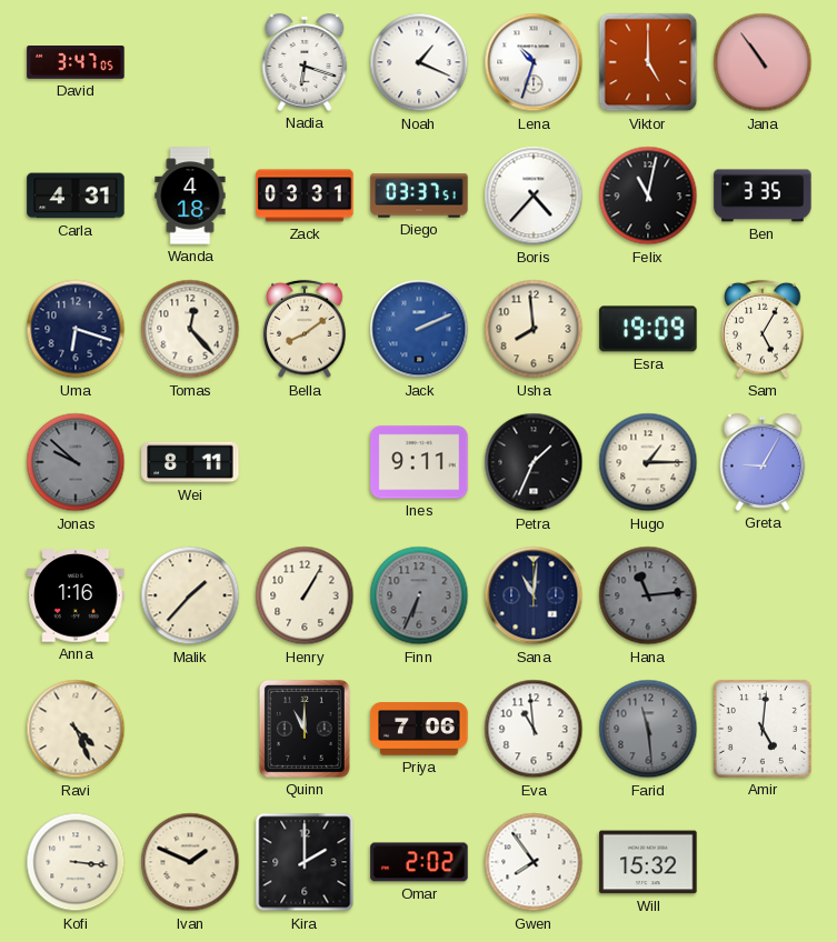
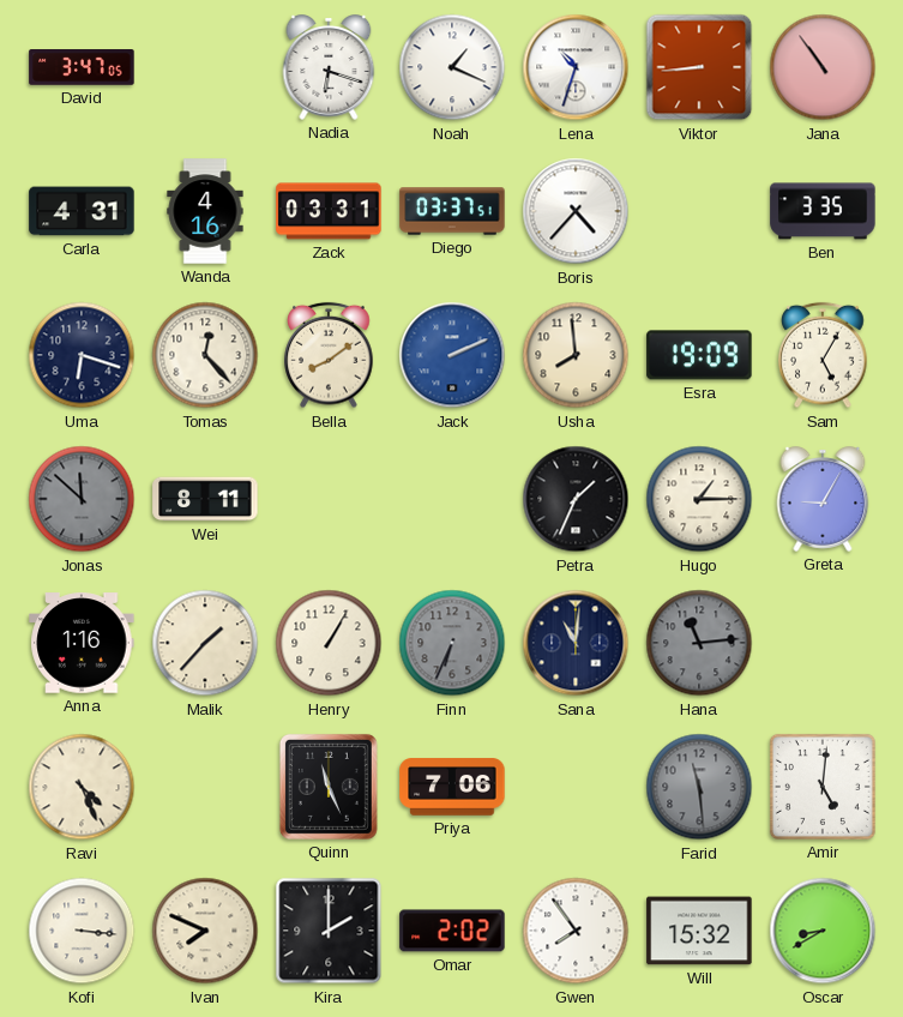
Viktor: 5:00 -> 8:44
Wanda: 4:18 -> 4:16
Felix: 11:02 -> none
Jonas: 9:52 -> 11:52
Ines: 9:11 -> none
Quinn: 11:00 -> 11:26
Eva: 10:59 -> none
Ivan: 1:49 -> 7:49
Oscar: none -> 8:40
